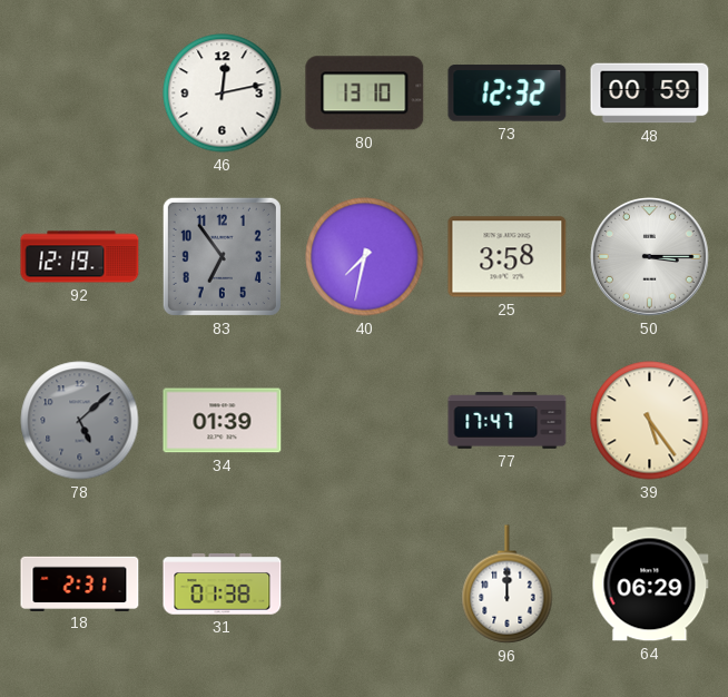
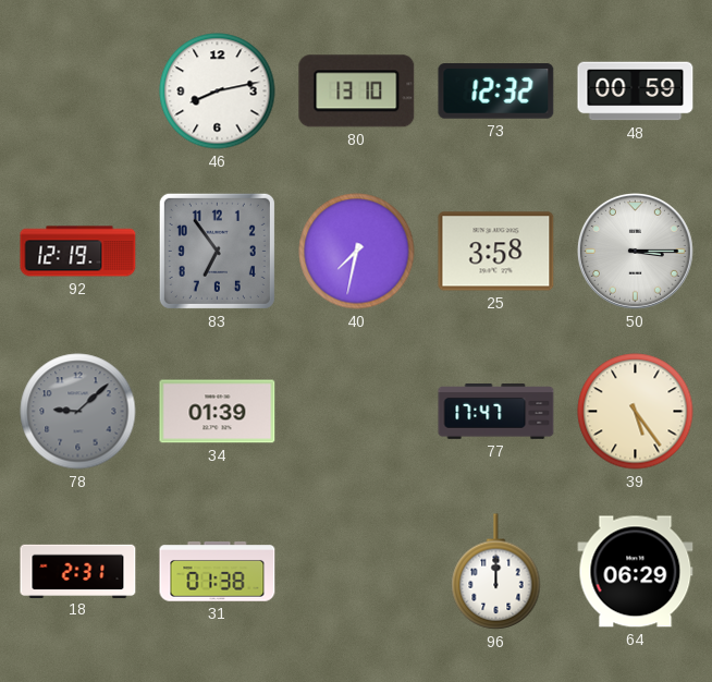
46: 12:13 -> 8:13
78: 5:08 -> 9:08
